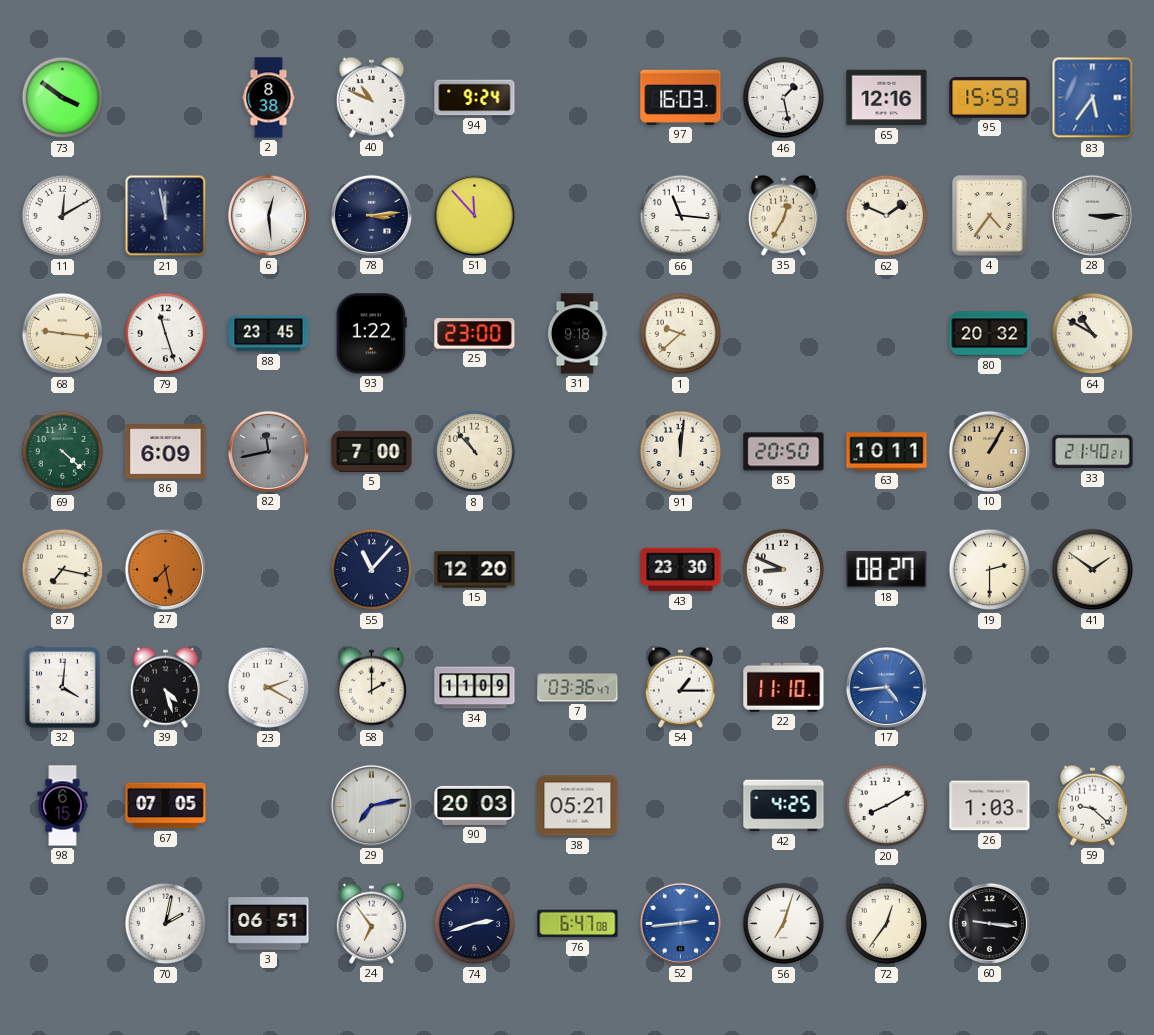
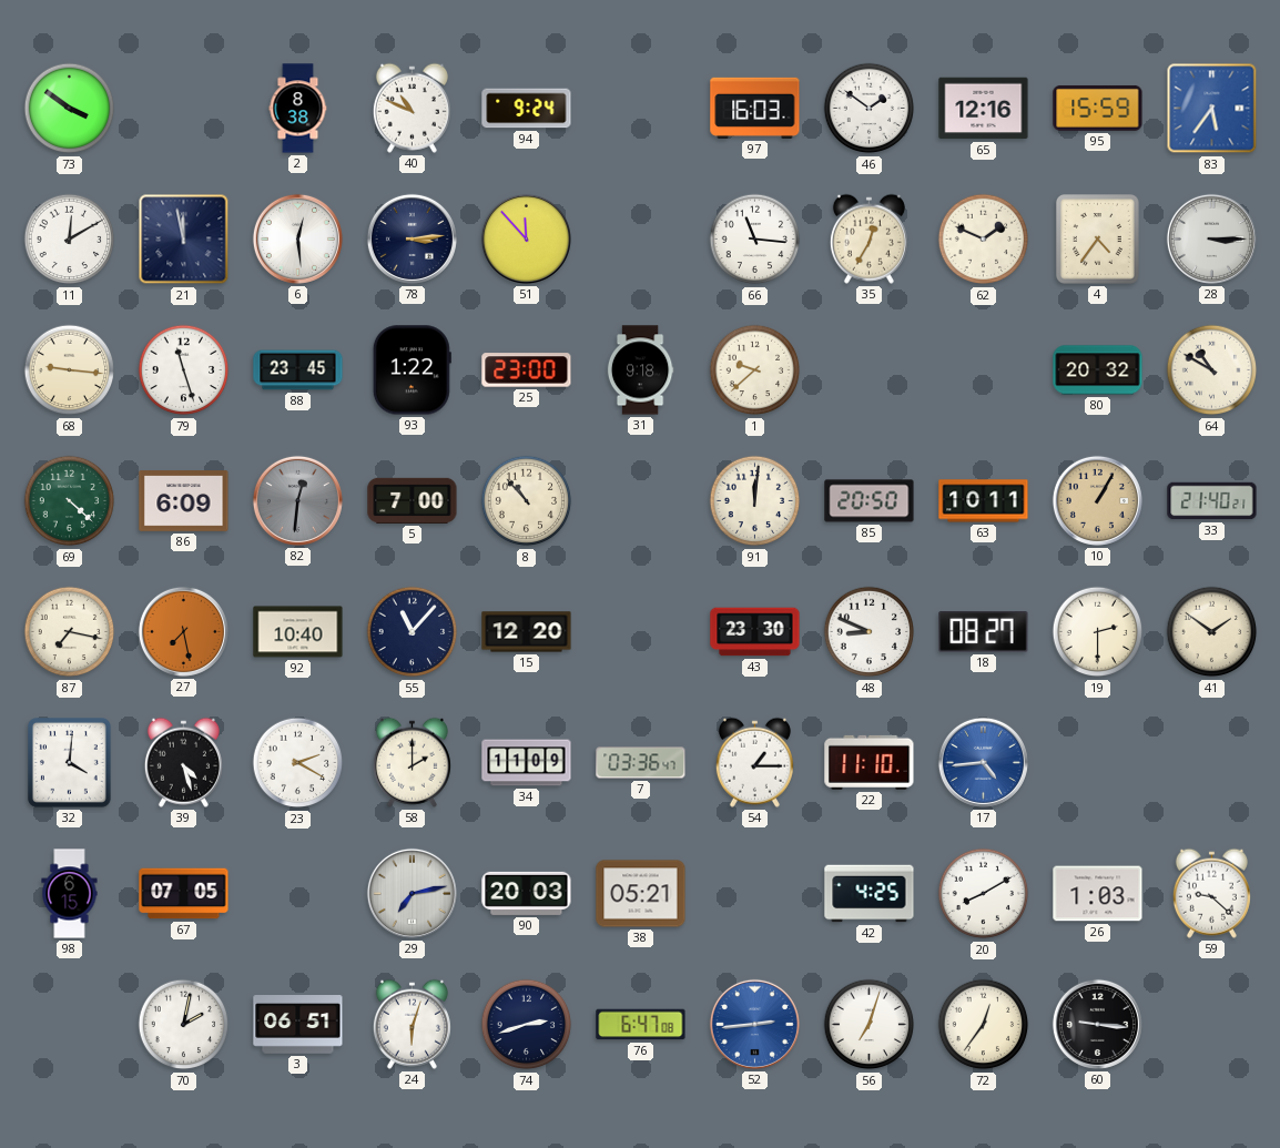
46: 1:28 -> 1:51
82: 11:43 -> 12:31
92: none -> 10:40
24: 6:54 -> 6:03
